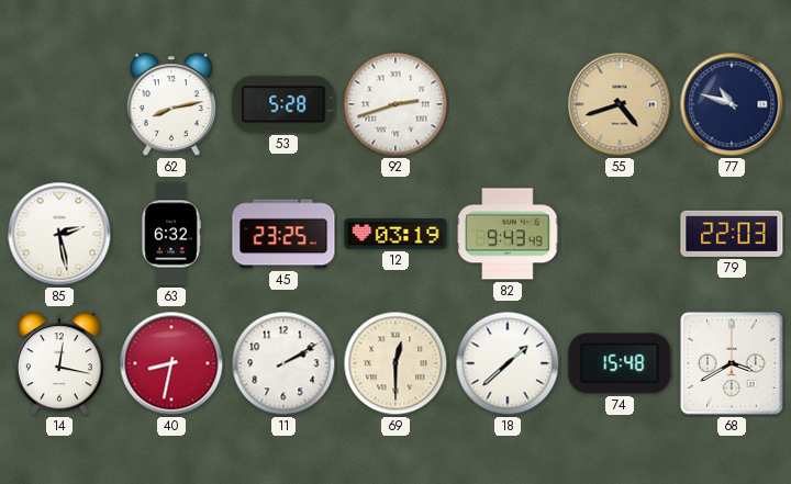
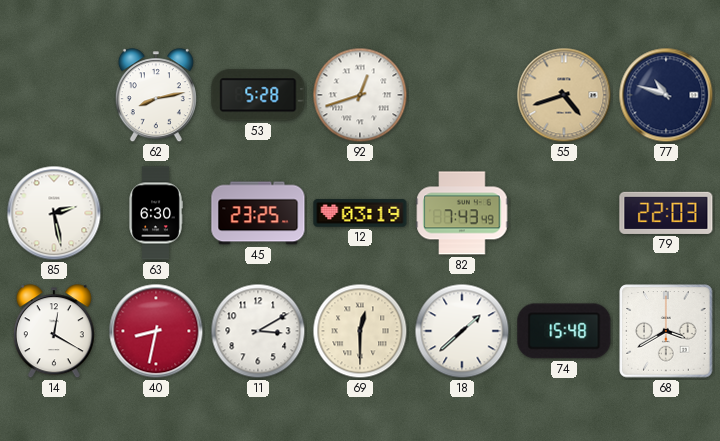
92: 2:42 -> 12:42
63: 6:32 -> 6:30
82: 9:43 -> 7:43
14: 12:17 -> 12:20
11: 2:10 -> 3:10
